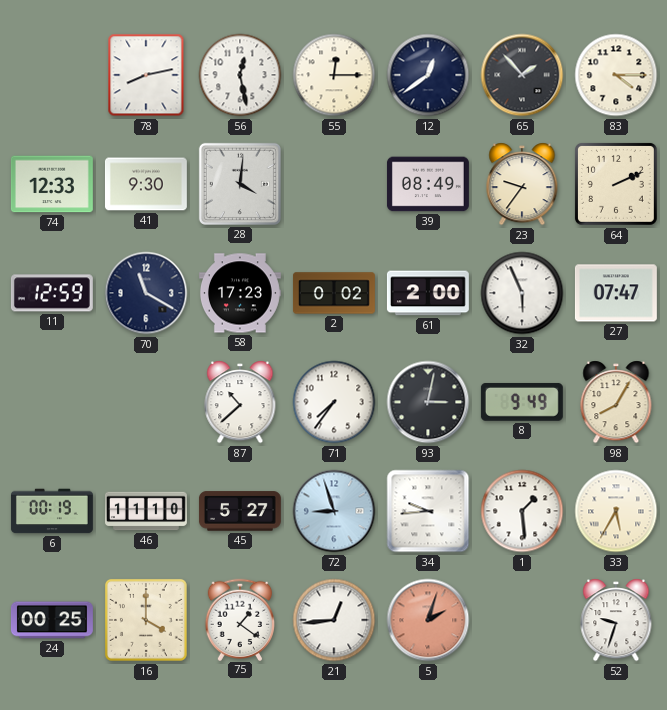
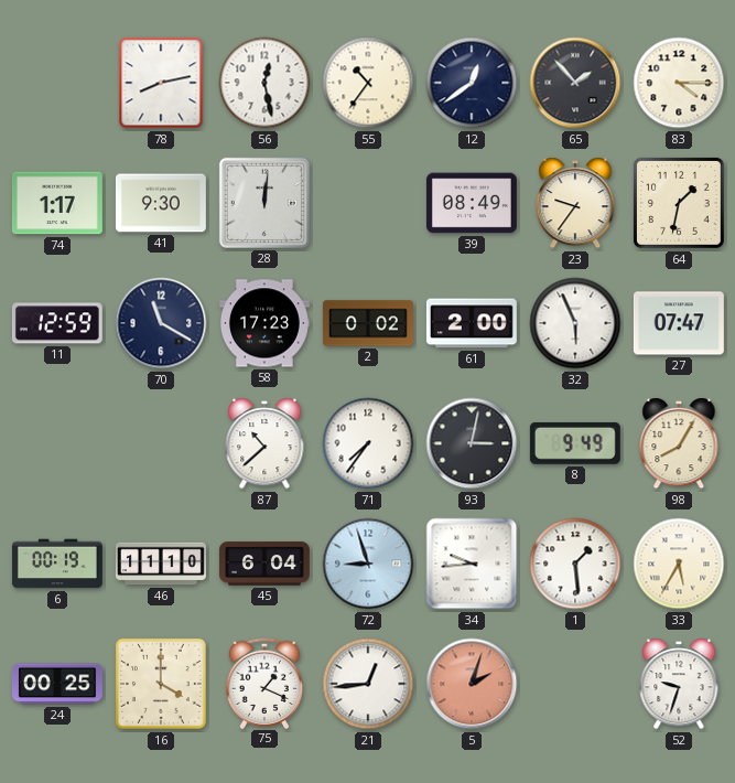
55: 12:15 -> 10:36
74: 12:33 -> 1:17
28: 4:01 -> 12:01
64: 2:11 -> 1:32
45: 5:27 -> 6:04
75: 1:21 -> 1:19
